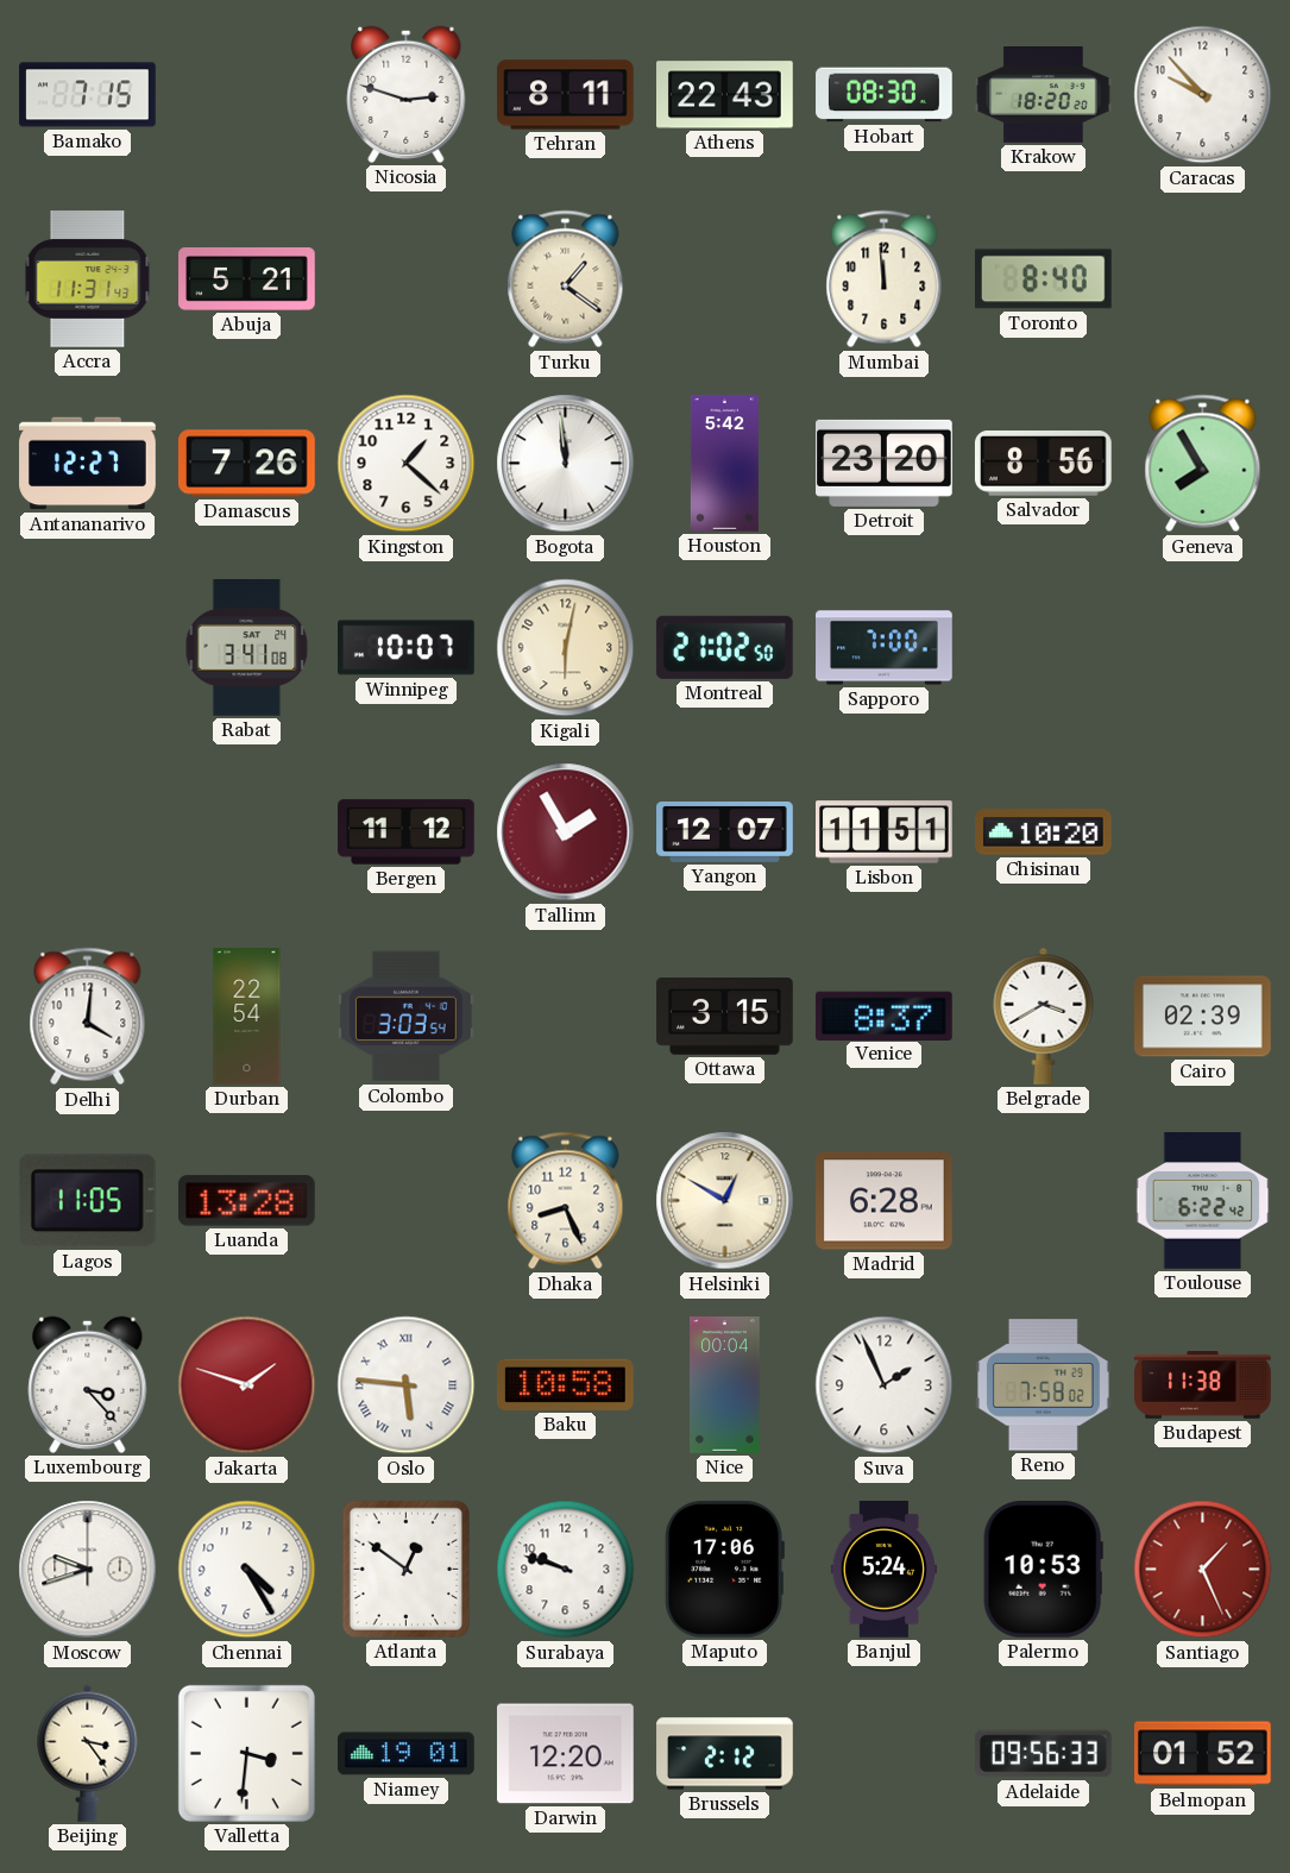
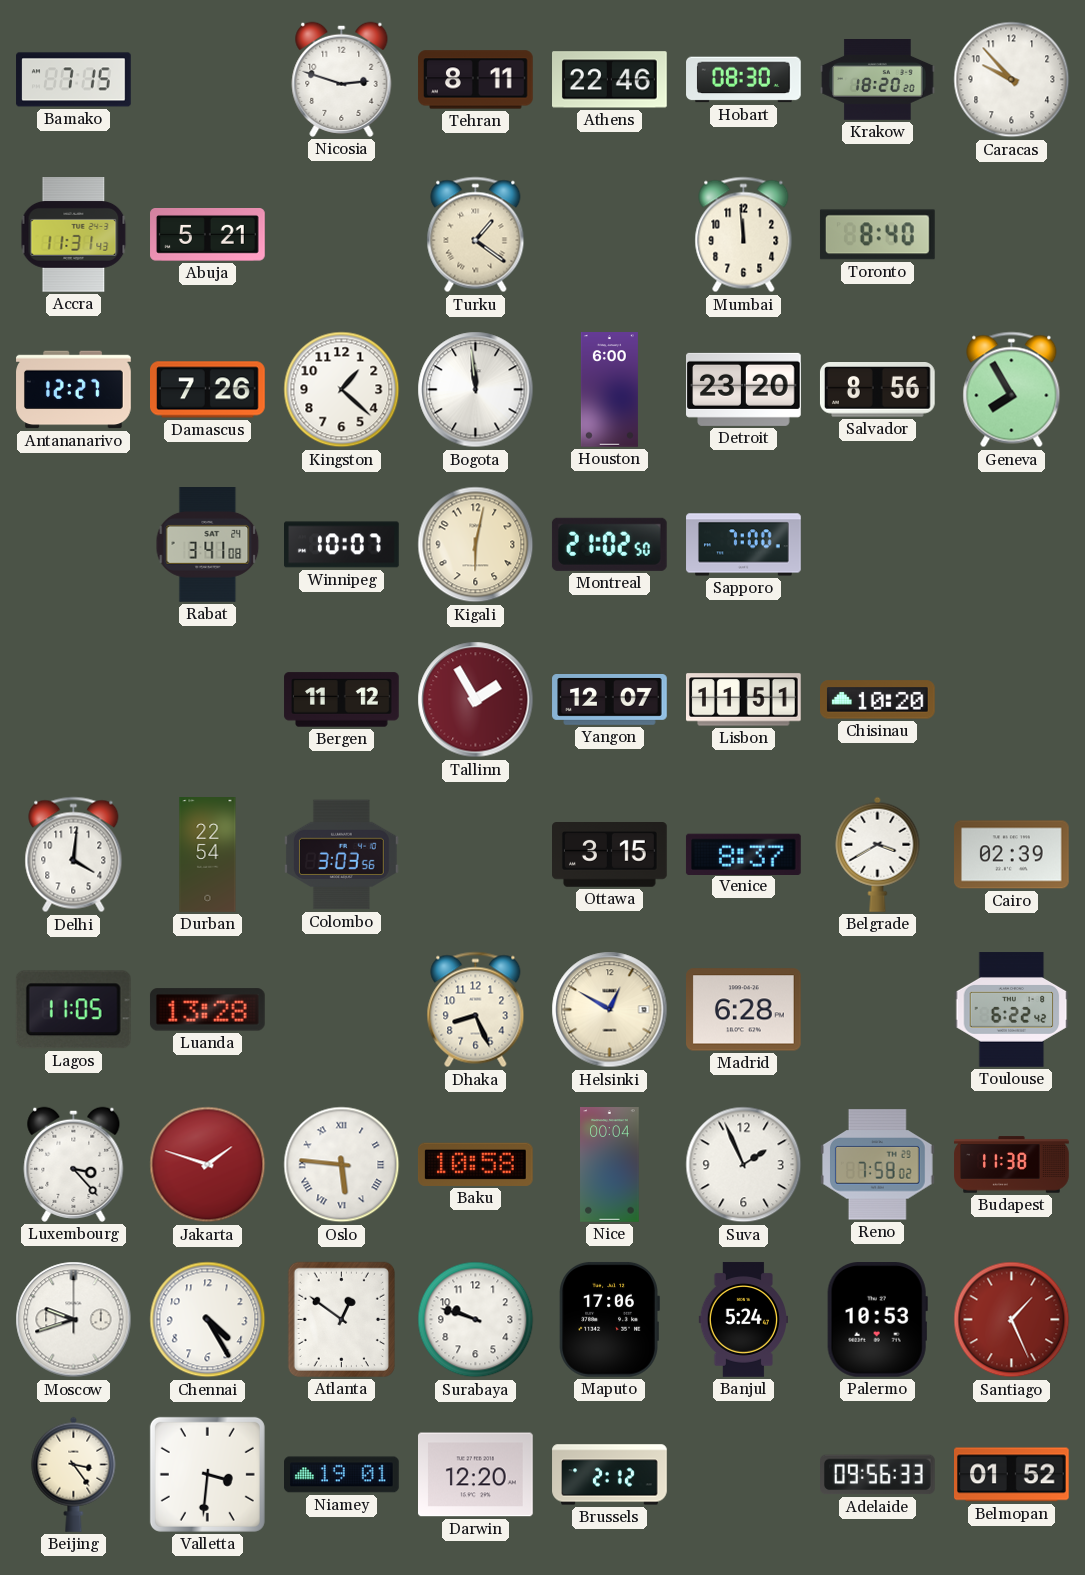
Athens: 22:43 -> 22:46
Houston: 5:42 -> 6:00
Colombo: 3:03:54 -> 3:03:56
